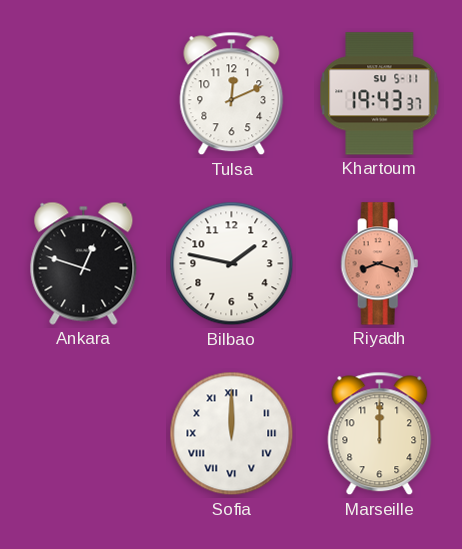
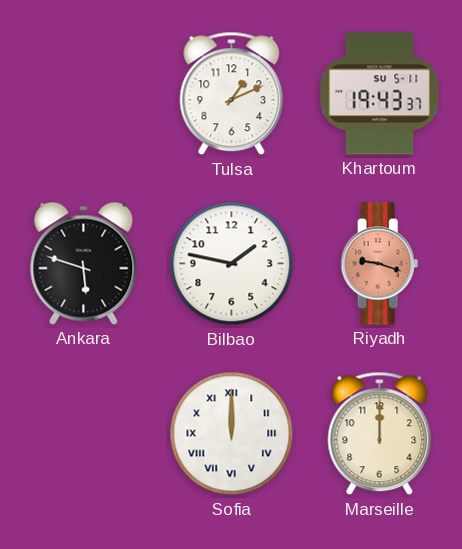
Tulsa: 12:11 -> 1:11
Ankara: 12:48 -> 5:48
Riyadh: 8:18 -> 9:18
